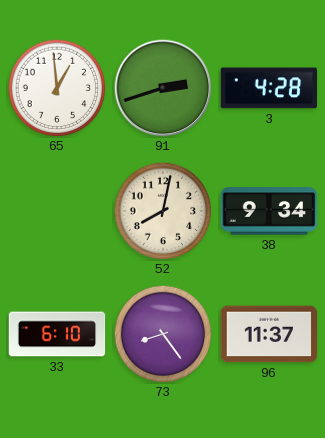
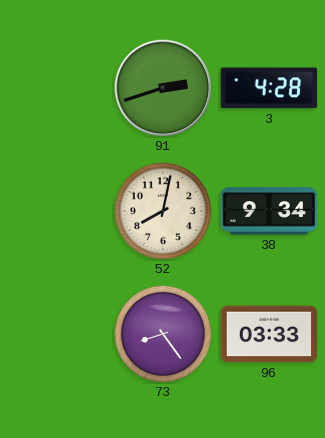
65: 12:59 -> none
33: 6:10 -> none
96: 11:37 -> 03:33
